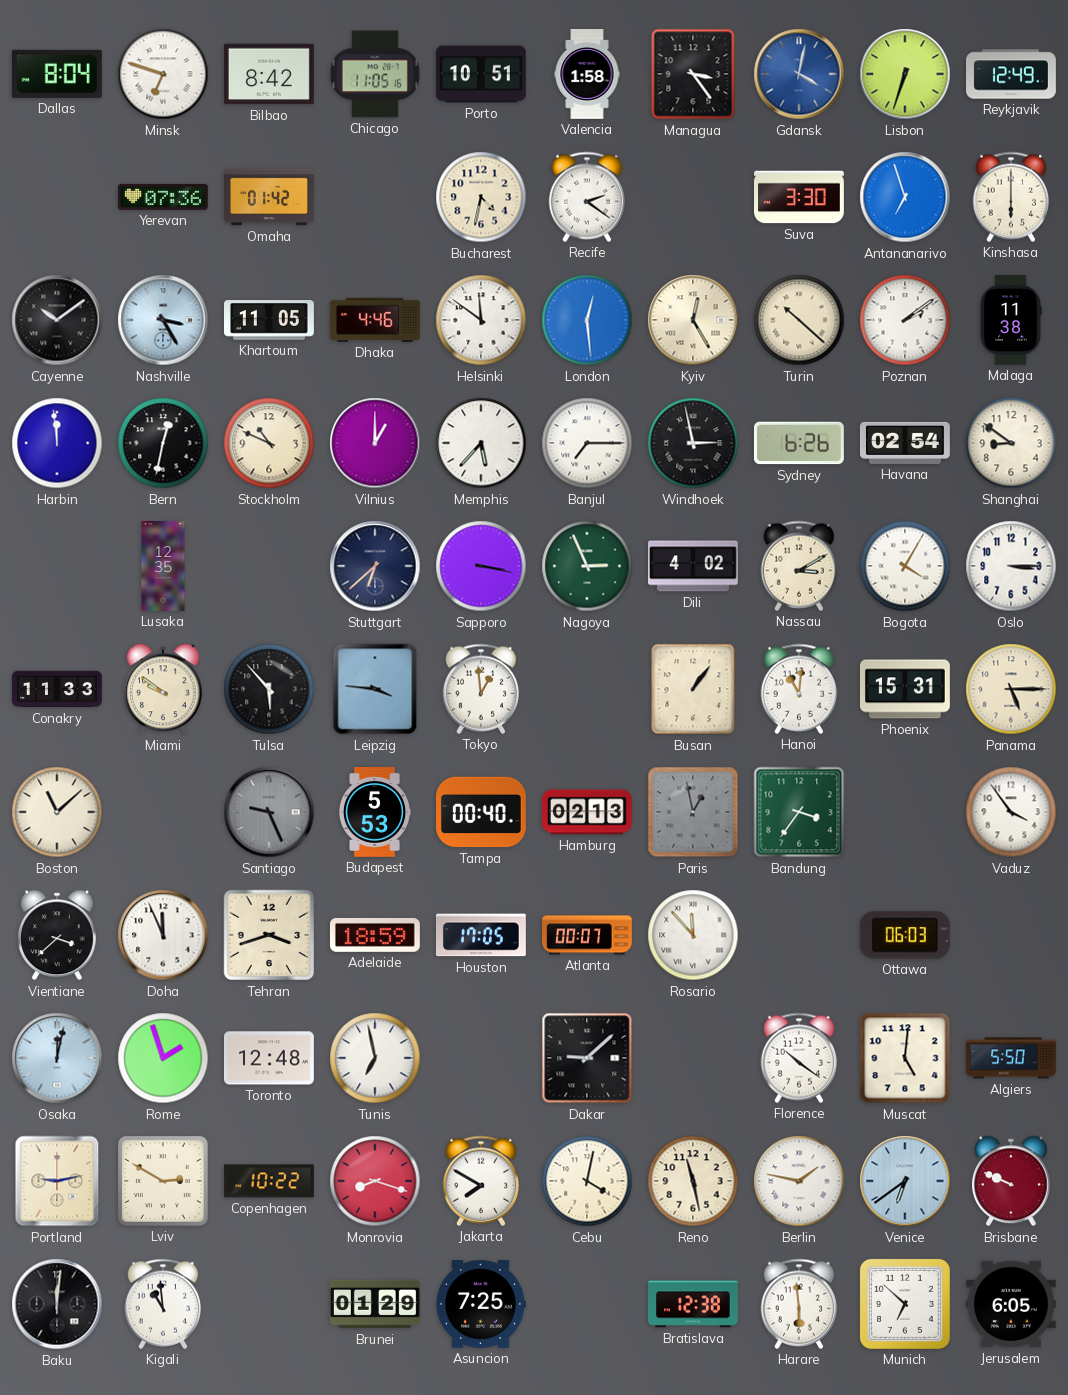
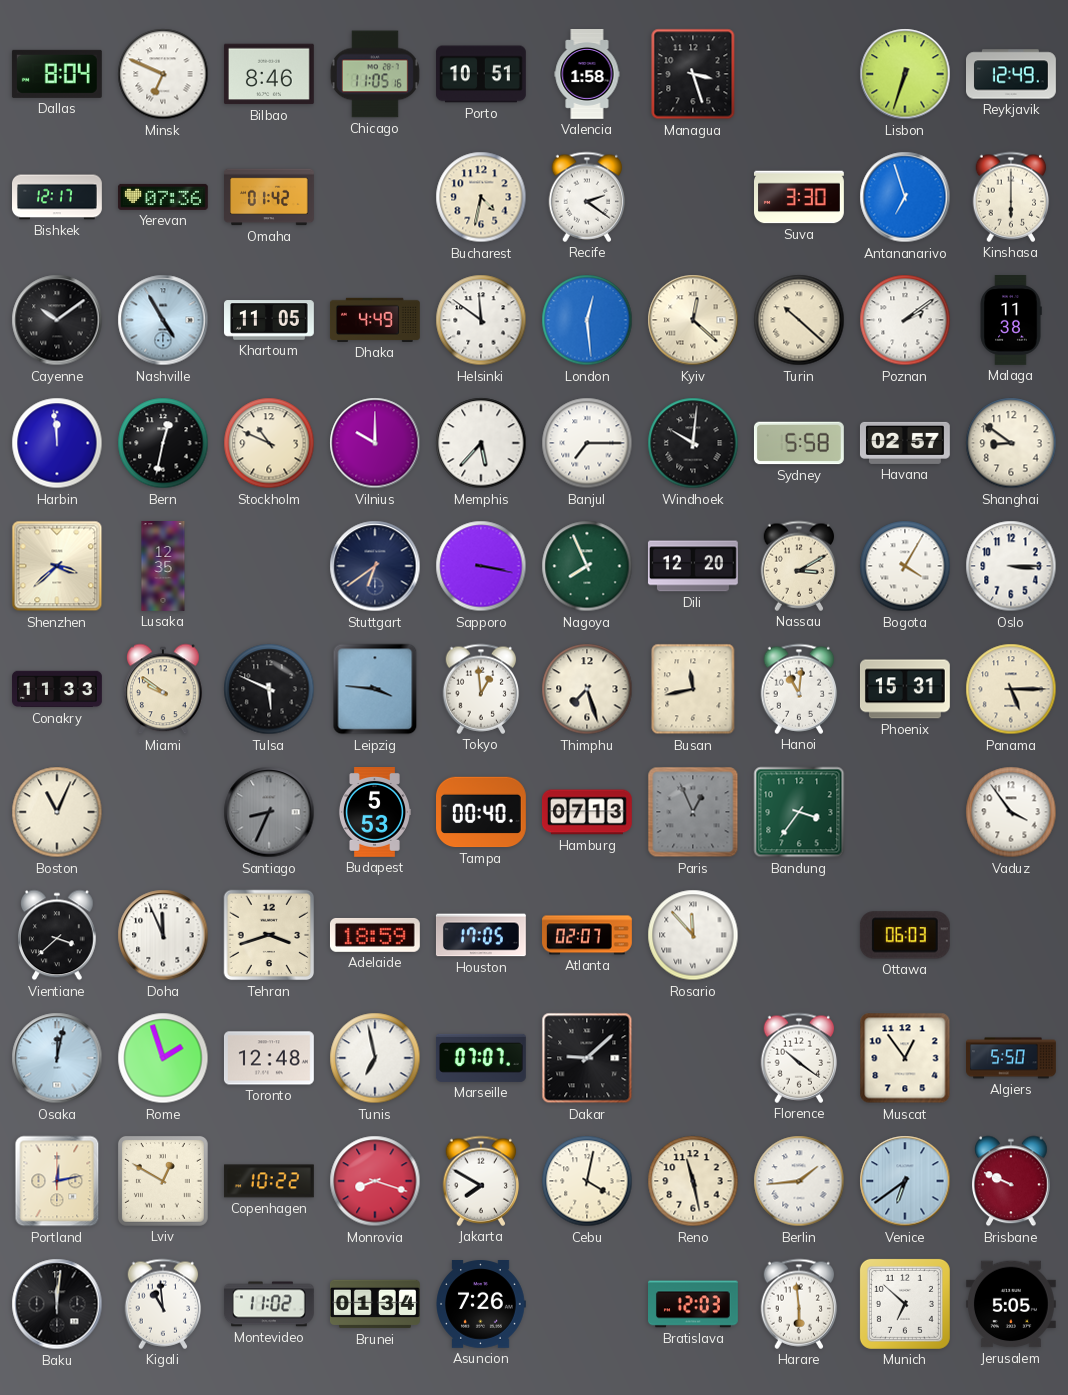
Minsk: 6:48 -> 6:49
Bilbao: 8:42 -> 8:46
Managua: 3:24 -> 3:27
Gdansk: 4:02 -> none
Bishkek: none -> 12:17
Nashville: 3:25 -> 4:55
Dhaka: 4:46 -> 4:49
Kyiv: 12:25 -> 12:22
Vilnius: 1:00 -> 10:00
Windhoek: 2:58 -> 10:01
Sydney: 6:26 -> 5:58
Havana: 02:54 -> 02:57
Shenzhen: none -> 3:38
Stuttgart: 6:38 -> 6:39
Nagoya: 2:56 -> 7:56
Dili: 4:02 -> 12:20
Tulsa: 5:53 -> 5:49
Thimphu: none -> 7:27
Busan: 1:06 -> 11:43
Boston: 11:08 -> 11:04
Santiago: 9:26 -> 8:34
Hamburg: 02:13 -> 07:13
Paris: 12:58 -> 12:56
Atlanta: 00:07 -> 02:07
Marseille: none -> 07:07
Muscat: 5:01 -> 12:54
Portland: 9:13 -> 12:13
Lviv: 2:50 -> 12:50
Berlin: 1:47 -> 1:44
Montevideo: none -> 11:02
Brunei: 01:29 -> 01:34
Asuncion: 7:25 -> 7:26
Bratislava: 12:38 -> 12:03
Jerusalem: 6:05 -> 5:05
